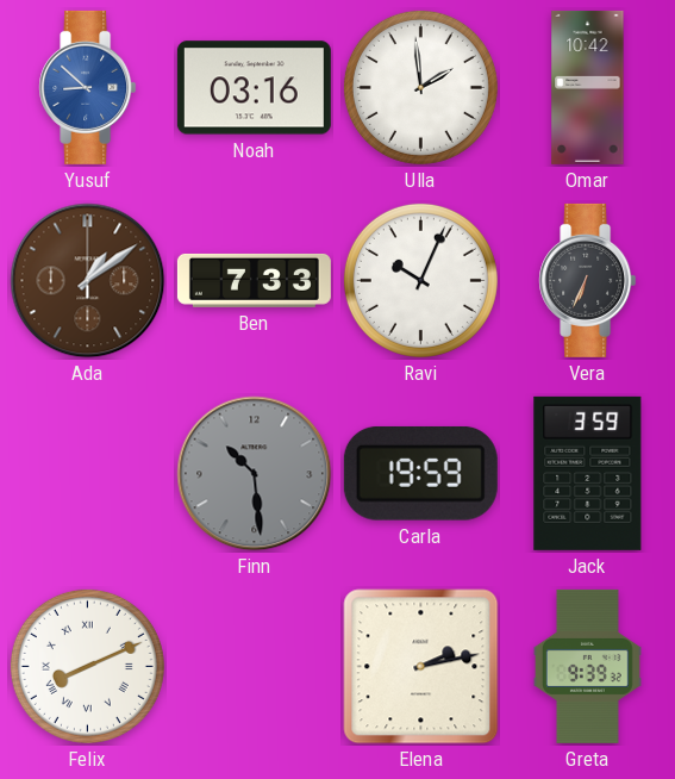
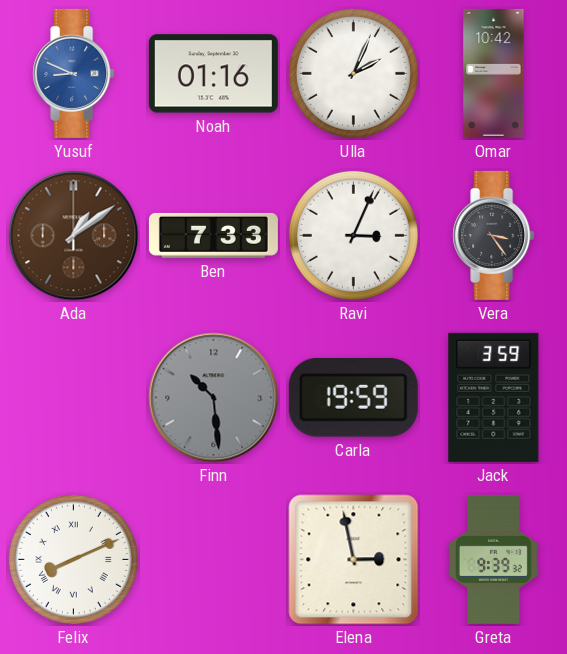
Yusuf: 8:52 -> 8:49
Noah: 03:16 -> 01:16
Ulla: 1:59 -> 2:04
Ravi: 10:04 -> 3:04
Vera: 6:34 -> 3:24
Elena: 2:13 -> 2:58
